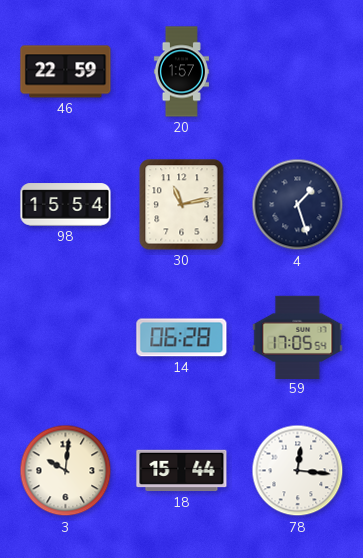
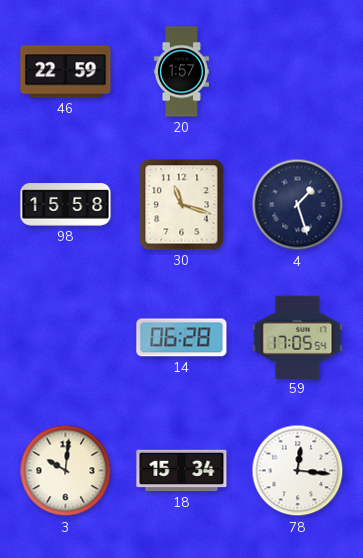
98: 15:54 -> 15:58
30: 11:13 -> 11:18
18: 15:44 -> 15:34
